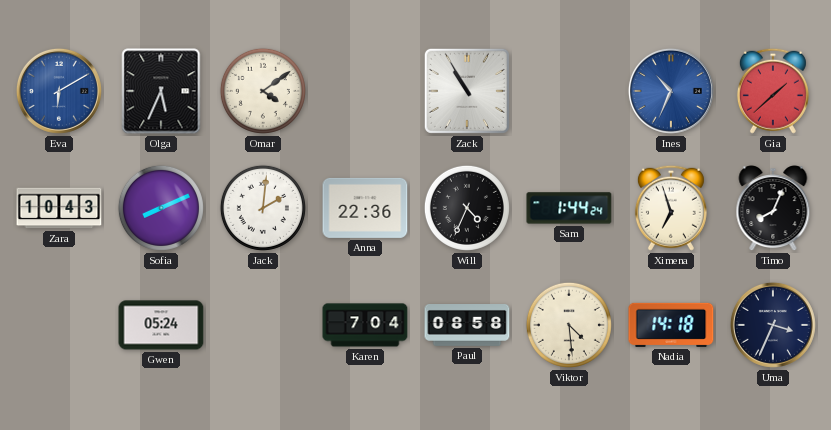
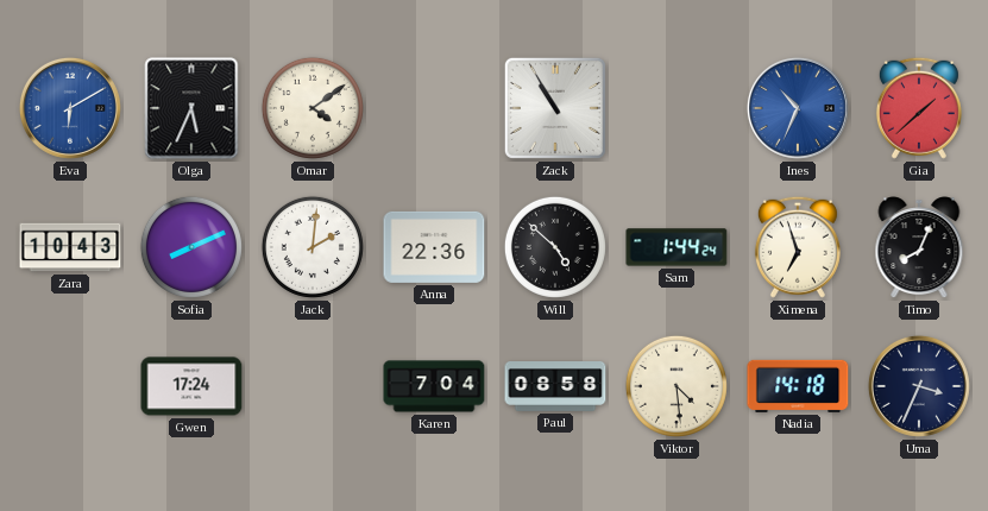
Will: 4:34 -> 4:52
Gwen: 05:24 -> 17:24
